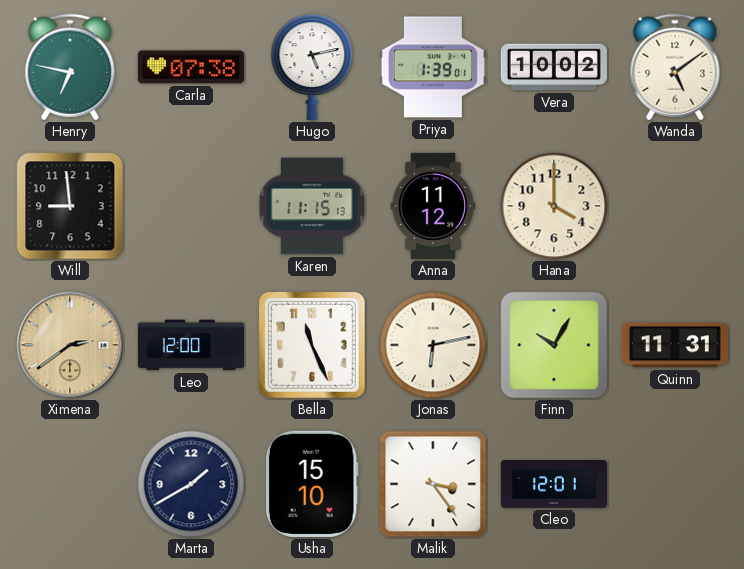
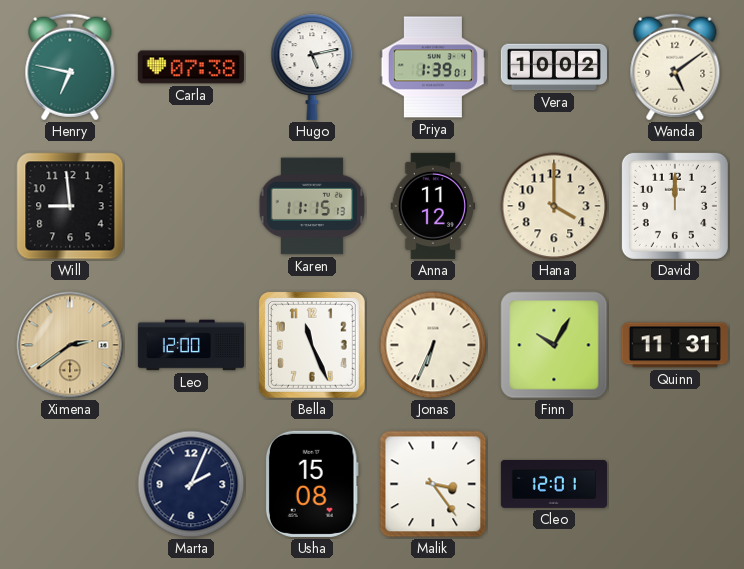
David: none -> 12:00
Jonas: 6:13 -> 6:34
Marta: 1:40 -> 2:04
Usha: 15:10 -> 15:08
